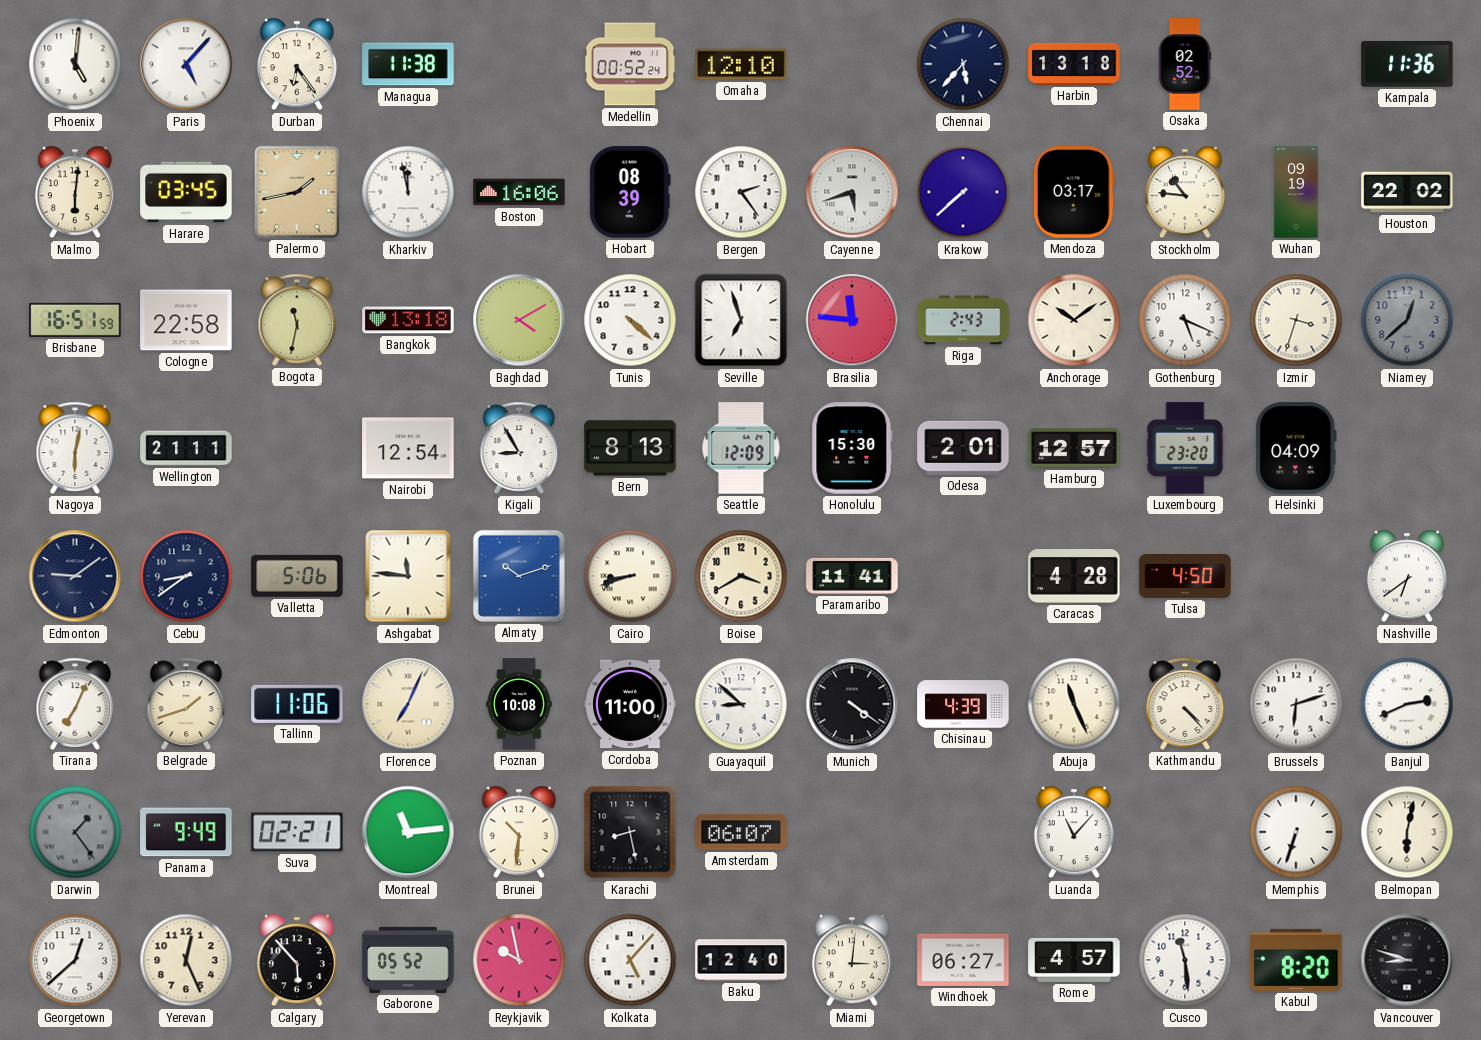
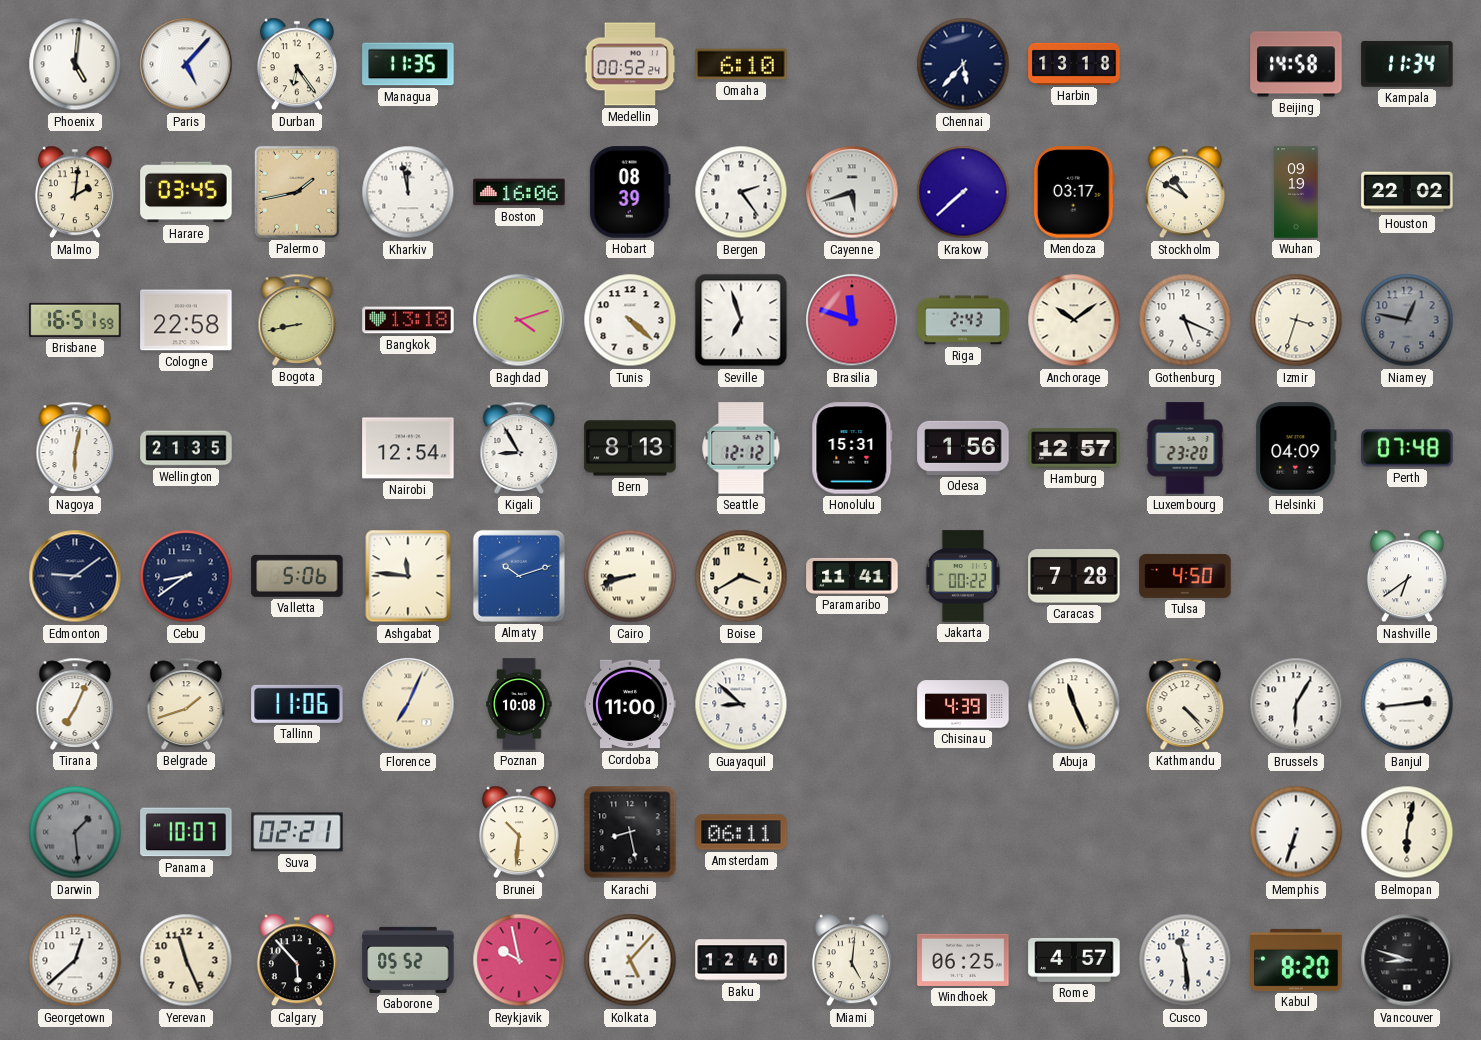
Managua: 11:38 -> 11:35
Omaha: 12:10 -> 6:10
Osaka: 02:52 -> none
Beijing: none -> 14:58
Kampala: 11:36 -> 11:34
Malmo: 6:01 -> 2:01
Stockholm: 10:46 -> 10:50
Bogota: 11:32 -> 8:43
Baghdad: 4:10 -> 4:12
Brasilia: 11:46 -> 11:48
Niamey: 12:38 -> 12:47
Wellington: 21:11 -> 21:35
Seattle: 12:09 -> 12:12
Honolulu: 15:30 -> 15:31
Odesa: 2:01 -> 1:56
Perth: none -> 07:48
Jakarta: none -> 00:22
Caracas: 4:28 -> 7:28
Munich: 4:21 -> none
Brussels: 6:12 -> 6:05
Banjul: 2:41 -> 2:44
Darwin: 1:24 -> 1:29
Panama: 9:49 -> 10:07
Montreal: 11:14 -> none
Amsterdam: 06:07 -> 06:11
Luanda: 11:07 -> none
Yerevan: 12:26 -> 11:26
Miami: 3:01 -> 5:01
Windhoek: 06:27 -> 06:25
